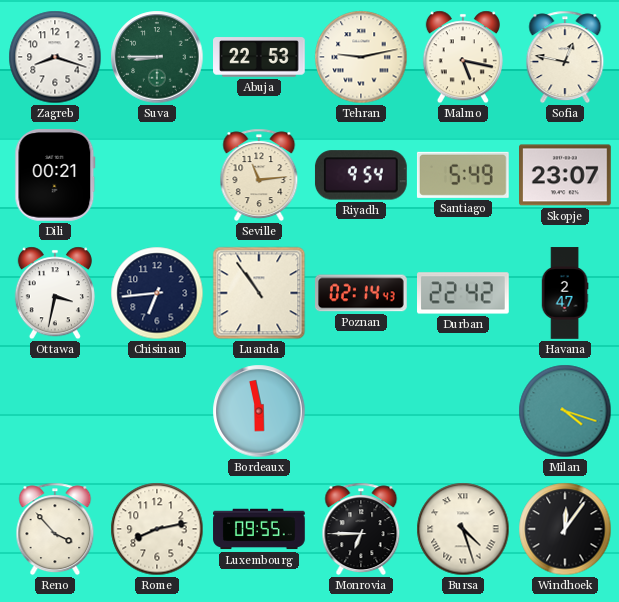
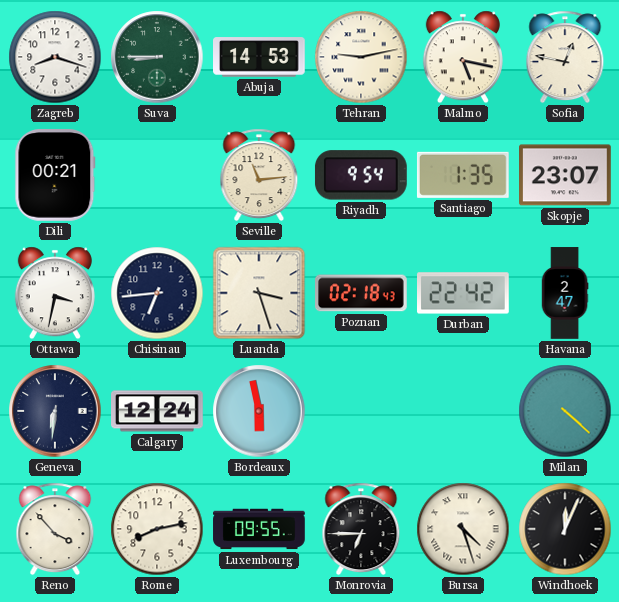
Abuja: 22:53 -> 14:53
Santiago: 5:49 -> 1:35
Luanda: 10:54 -> 3:27
Poznan: 02:14 -> 02:18
Geneva: none -> 6:31
Calgary: none -> 12:24
Milan: 4:18 -> 4:22
Windhoek: 12:06 -> 12:04
